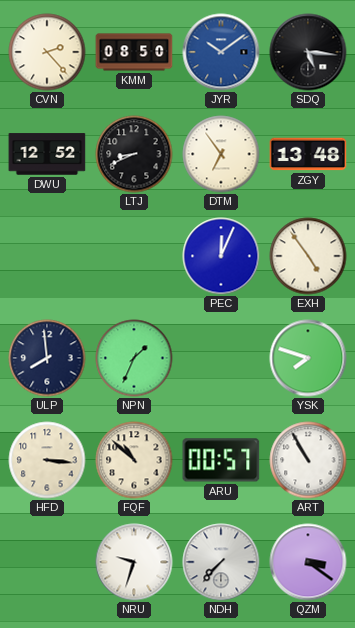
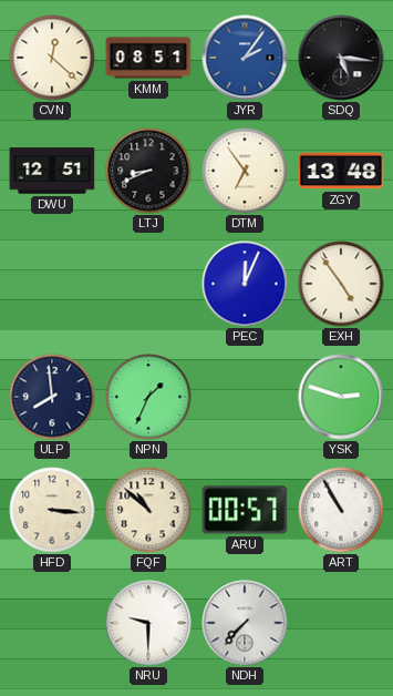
CVN: 2:23 -> 12:22
KMM: 08:50 -> 08:51
JYR: 10:09 -> 2:06
DWU: 12:52 -> 12:51
YSK: 7:48 -> 2:48
NRU: 9:33 -> 9:30
QZM: 3:21 -> none
